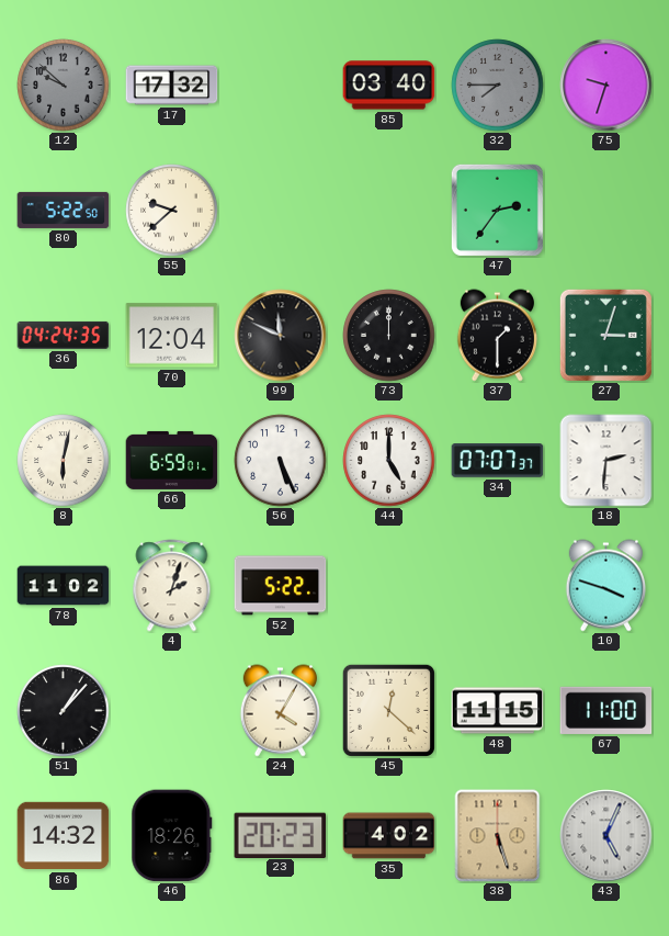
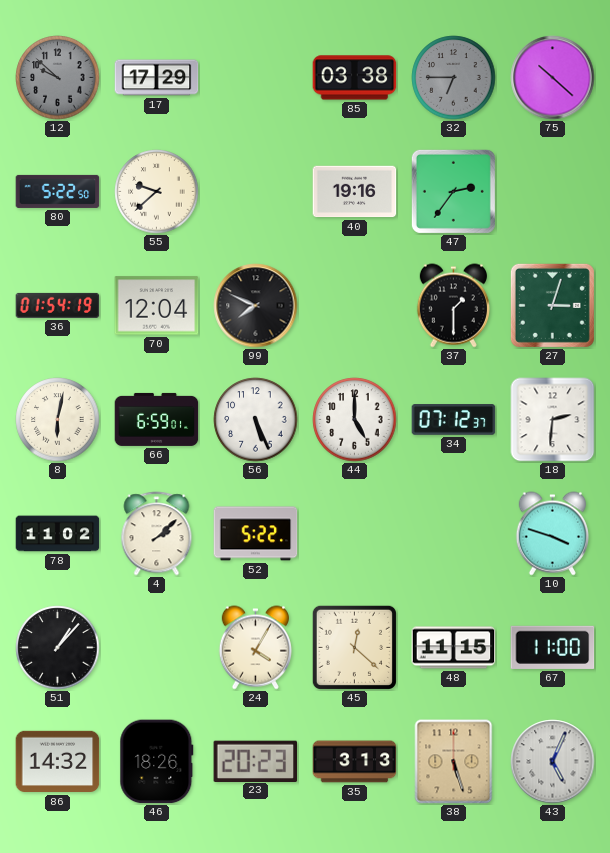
17: 17:32 -> 17:29
85: 03:40 -> 03:38
32: 7:45 -> 6:45
75: 9:33 -> 10:22
40: none -> 19:16
36: 04:24 -> 01:54
99: 11:49 -> 7:49
73: 12:00 -> none
34: 07:07 -> 07:12
4: 2:03 -> 2:08
35: 4:02 -> 3:13
